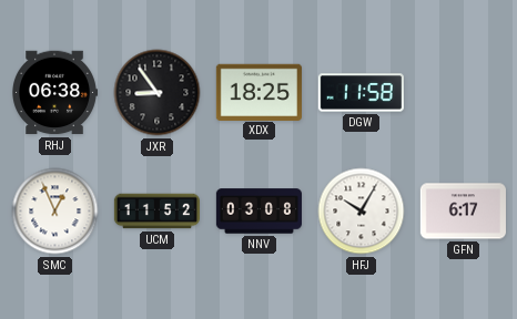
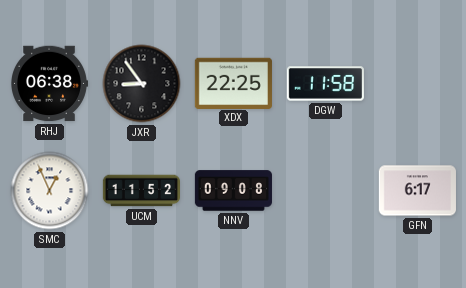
XDX: 18:25 -> 22:25
NNV: 03:08 -> 09:08
HFJ: 10:05 -> none
